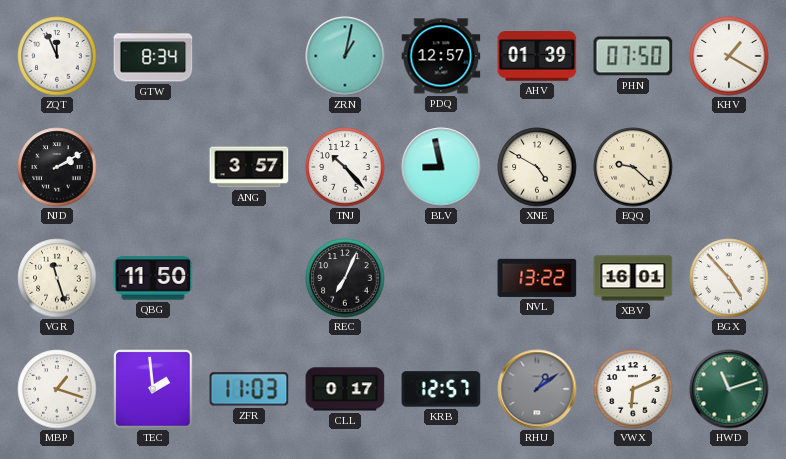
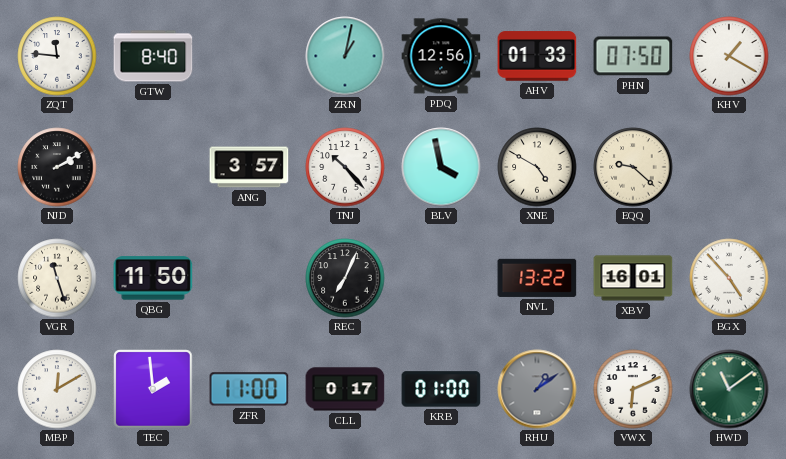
ZQT: 11:56 -> 11:46
GTW: 8:34 -> 8:40
PDQ: 12:57 -> 12:56
AHV: 01:39 -> 01:33
BLV: 8:58 -> 3:58
MBP: 1:18 -> 12:10
ZFR: 11:03 -> 11:00
KRB: 12:57 -> 01:00
HWD: 11:12 -> 11:09
